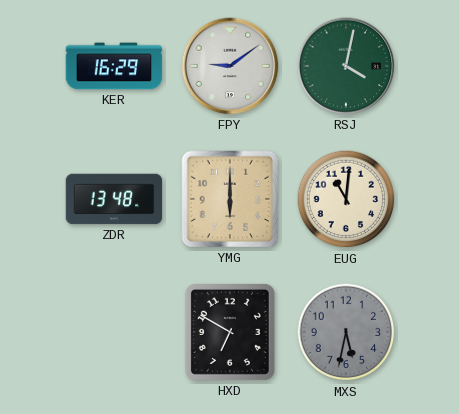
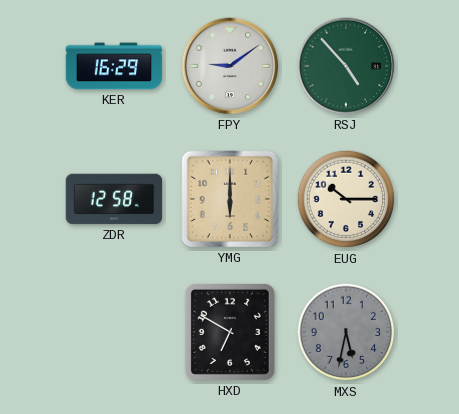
RSJ: 4:02 -> 4:53
ZDR: 13:48 -> 12:58
EUG: 11:01 -> 10:15
